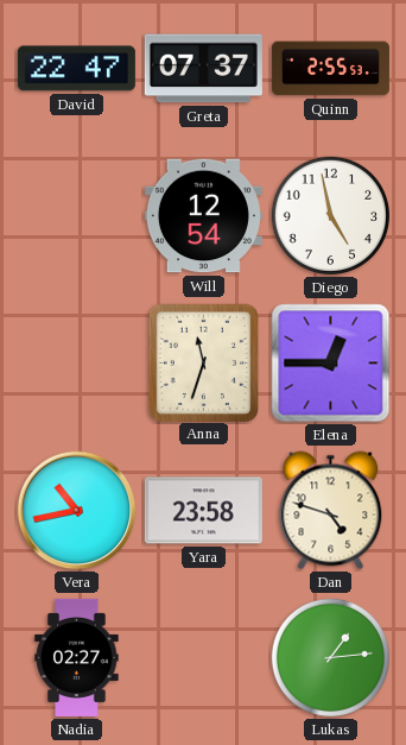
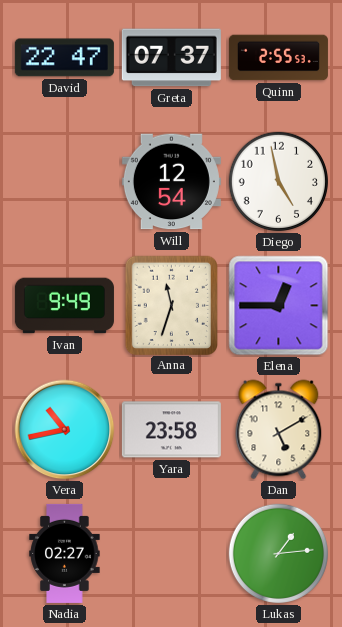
Ivan: none -> 9:49
Dan: 4:48 -> 5:10
